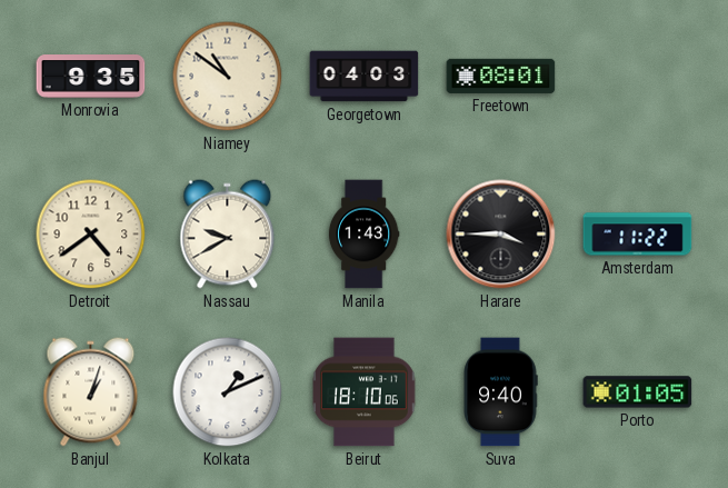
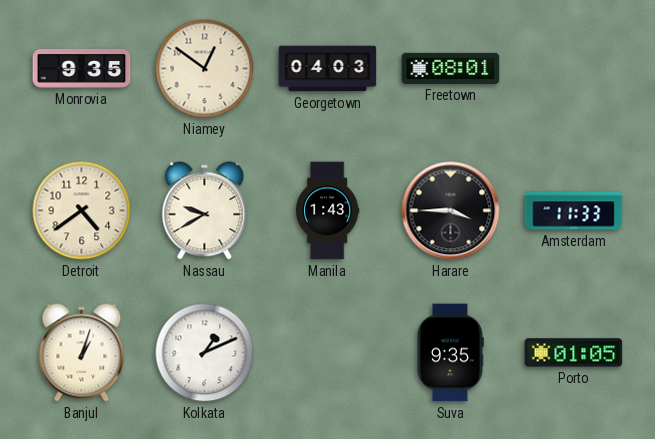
Niamey: 10:51 -> 12:51
Amsterdam: 11:22 -> 11:33
Beirut: 18:10 -> none
Suva: 9:40 -> 9:35
